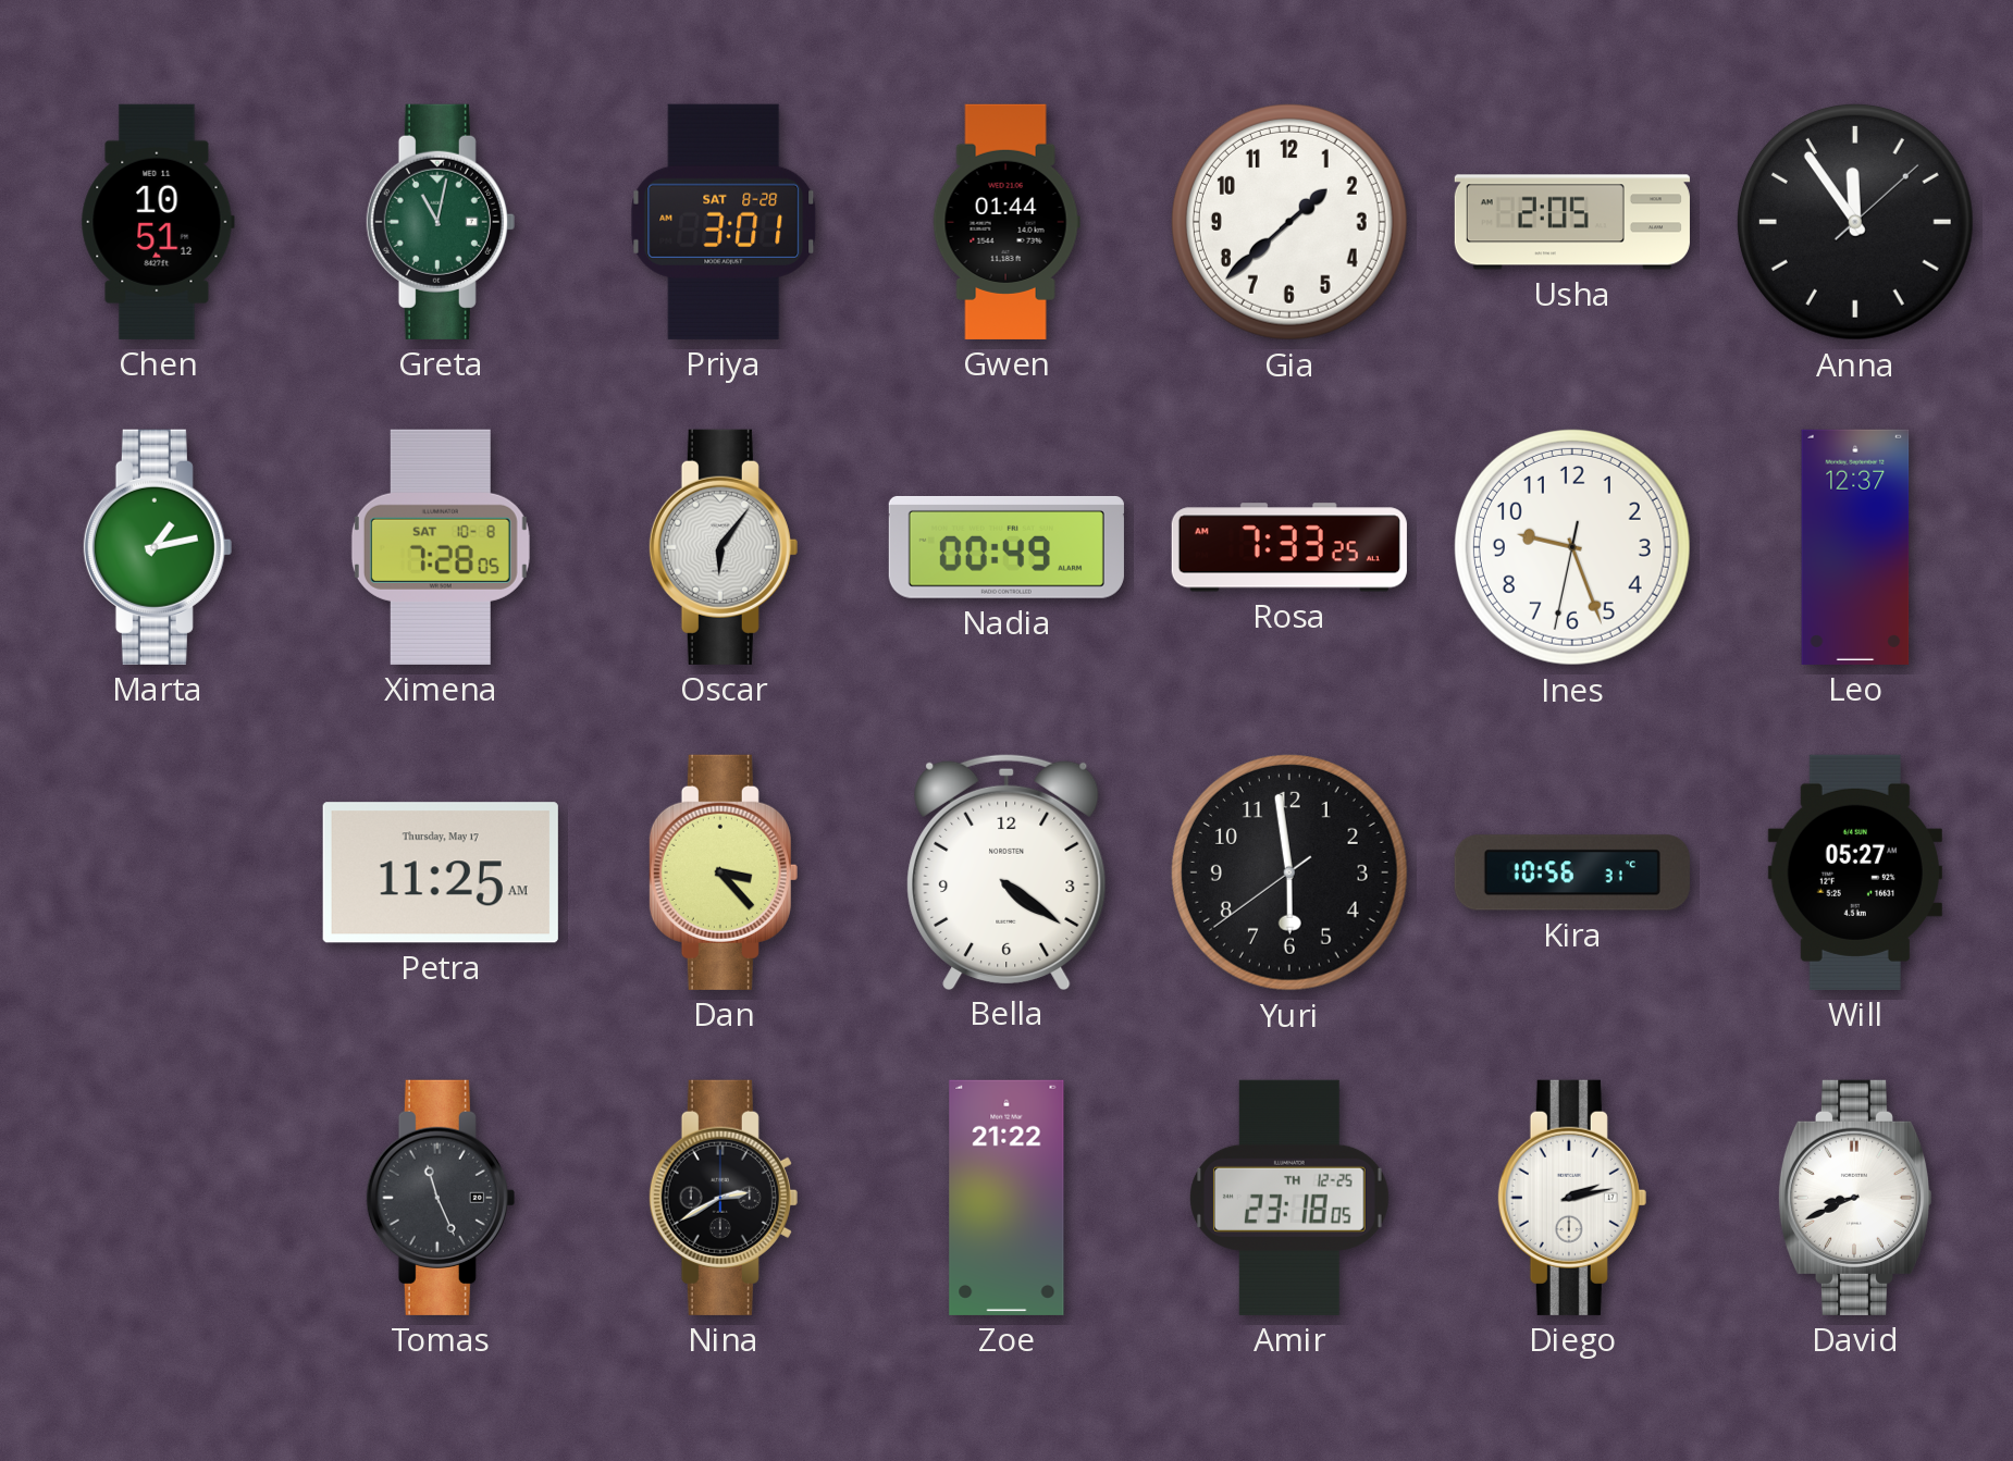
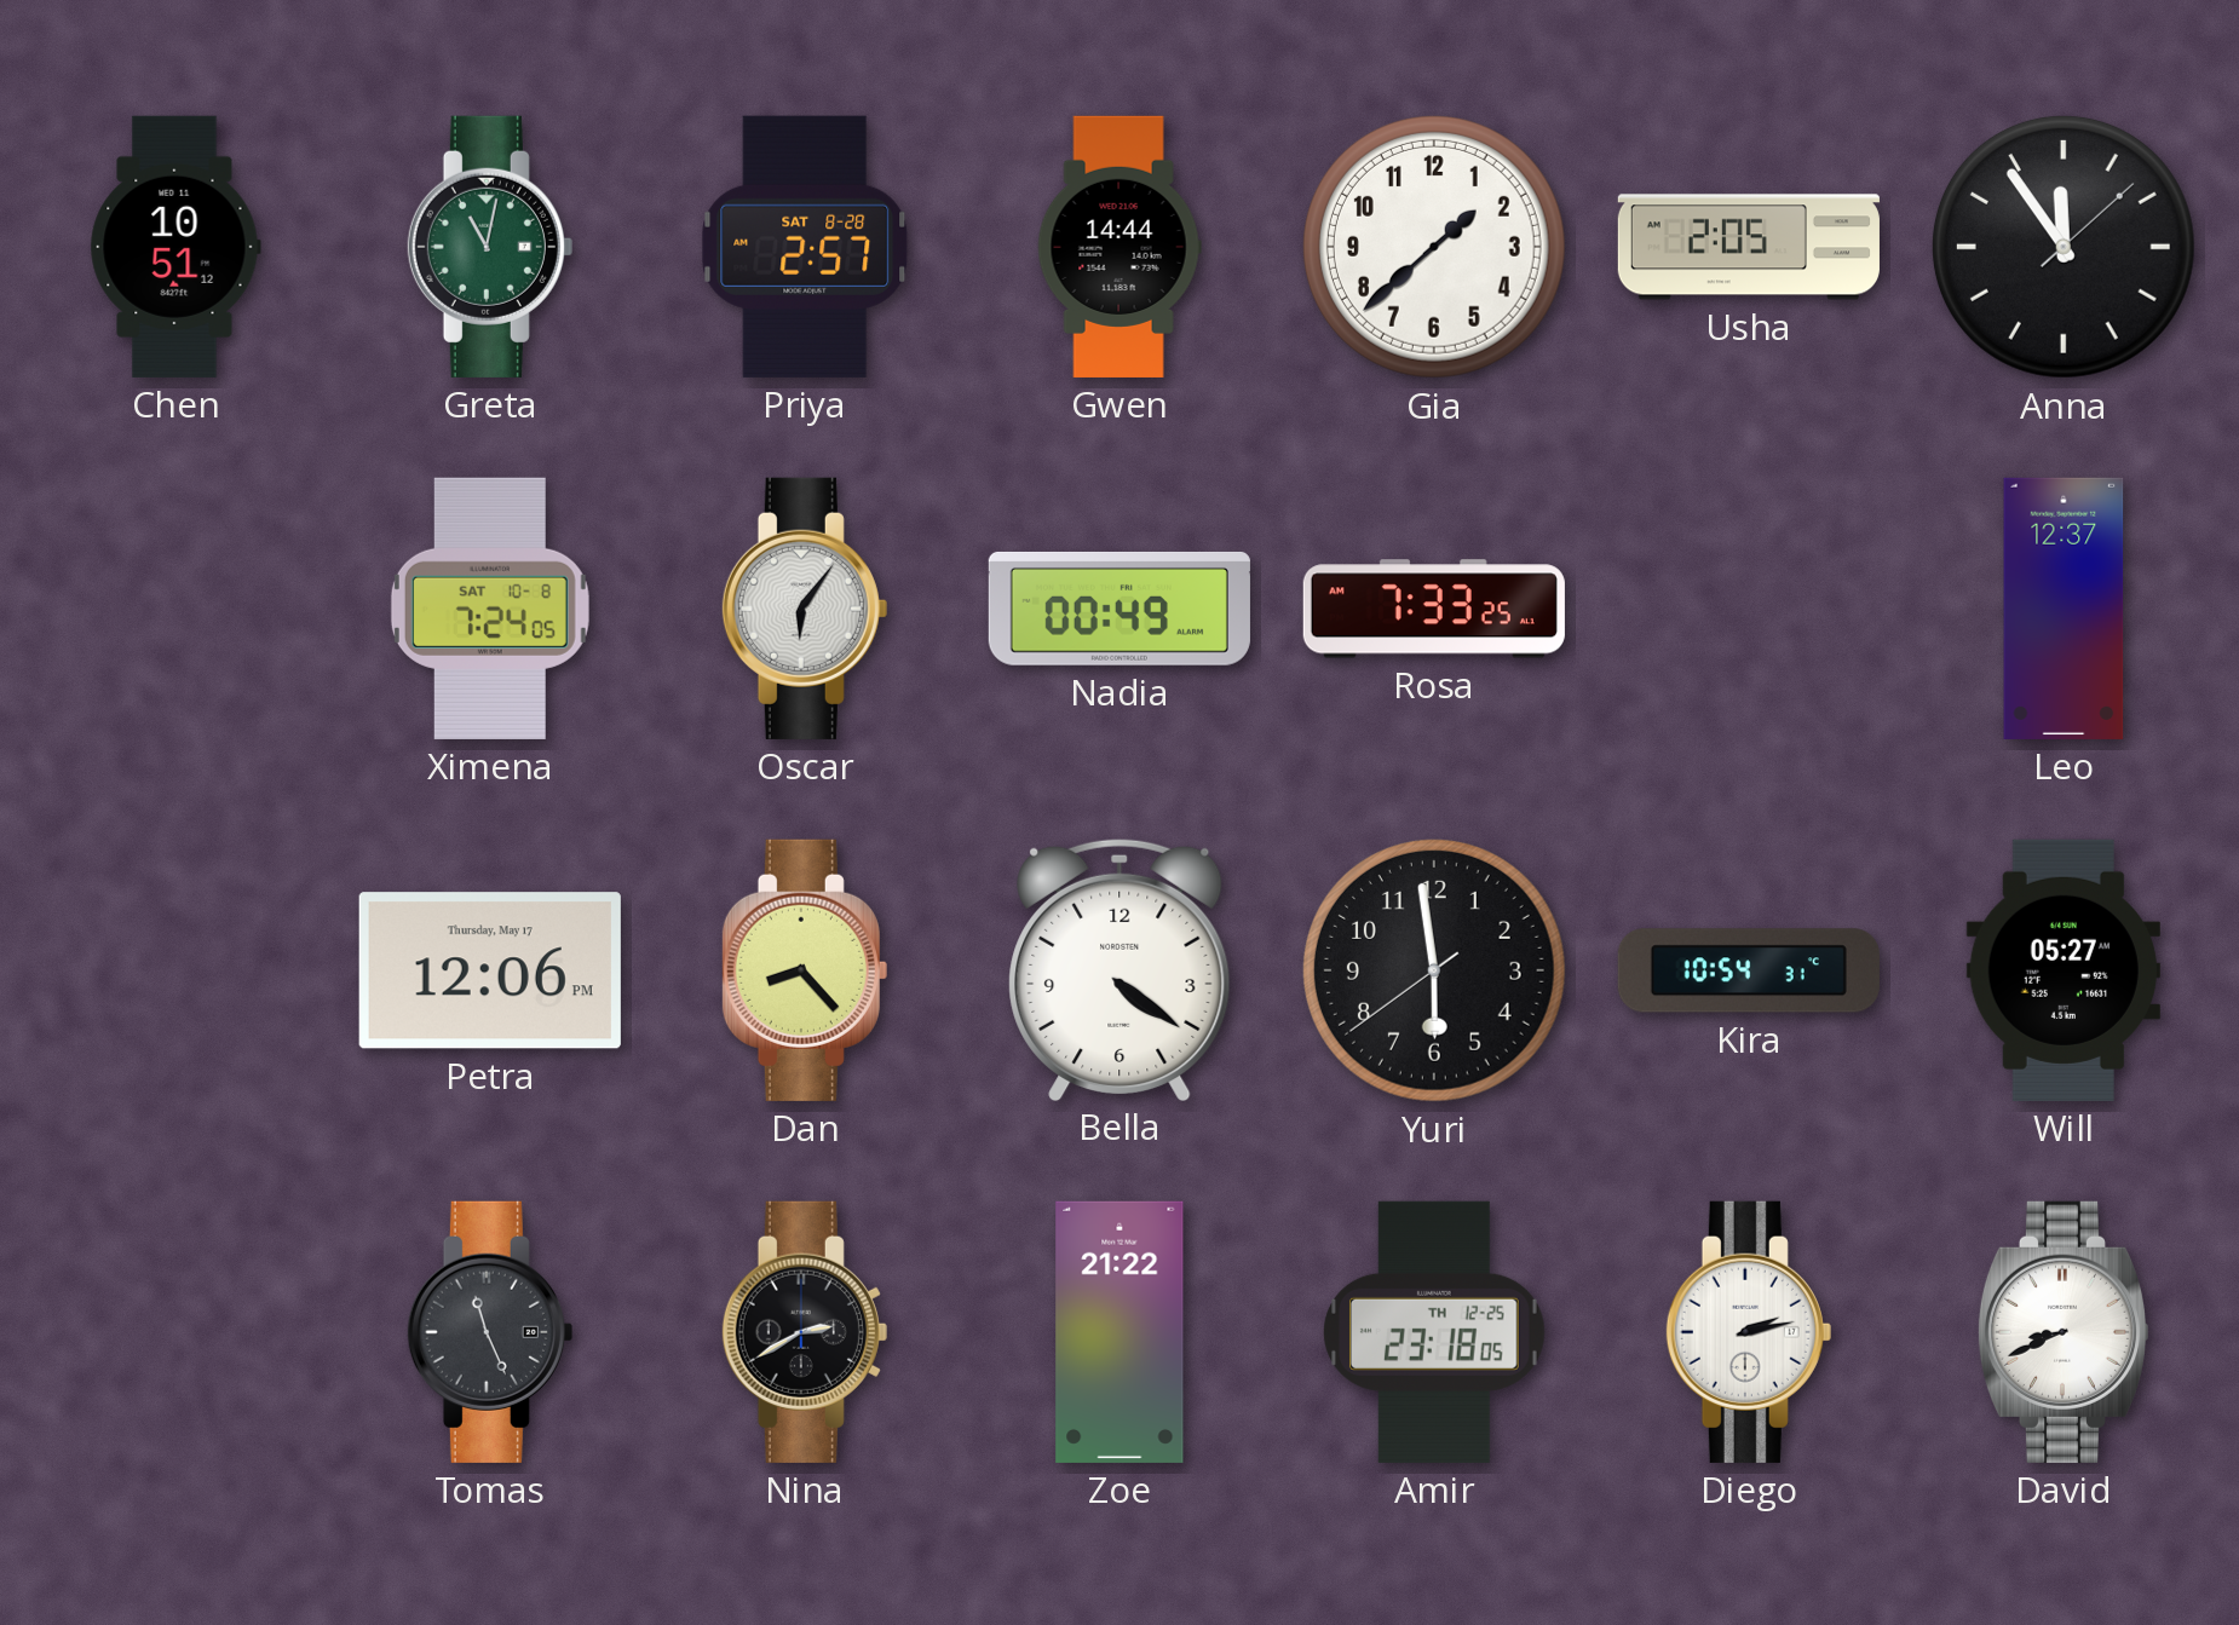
Priya: 3:01 -> 2:57
Gwen: 01:44 -> 14:44
Marta: 1:13 -> none
Ximena: 7:28 -> 7:24
Ines: 9:26 -> none
Petra: 11:25 -> 12:06
Dan: 3:23 -> 8:23
Kira: 10:56 -> 10:54
